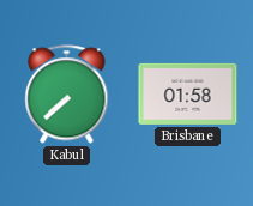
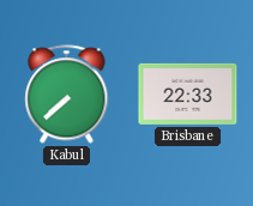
Brisbane: 01:58 -> 22:33
